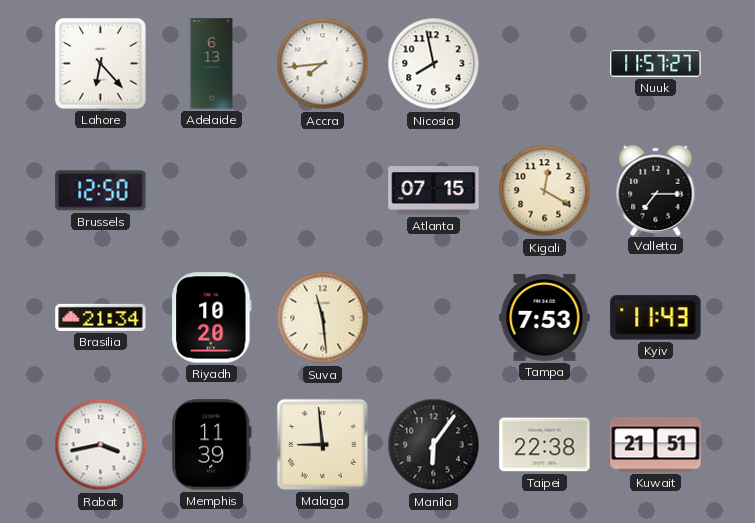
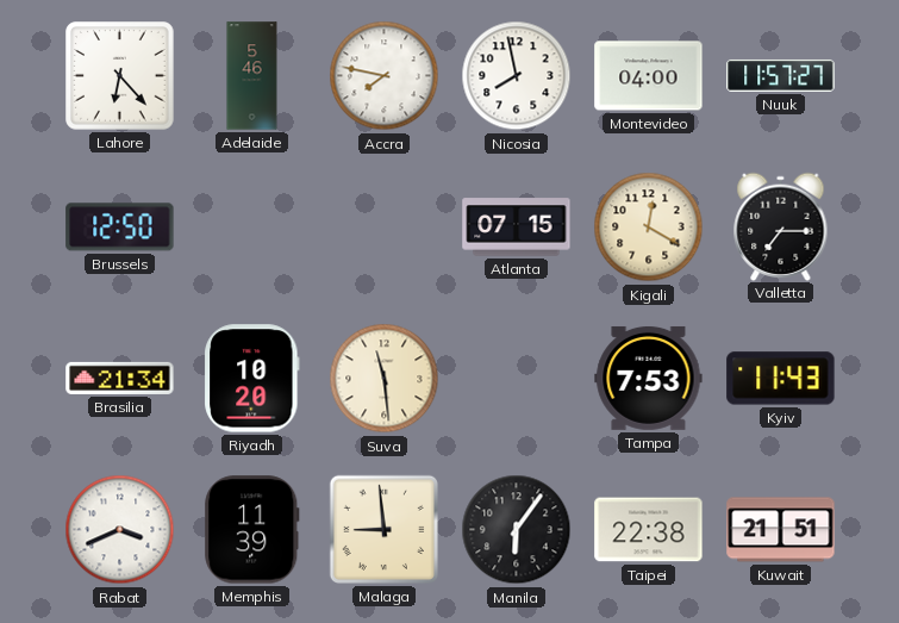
Adelaide: 6:13 -> 5:46
Accra: 7:44 -> 7:47
Montevideo: none -> 04:00
Rabat: 3:43 -> 3:41
